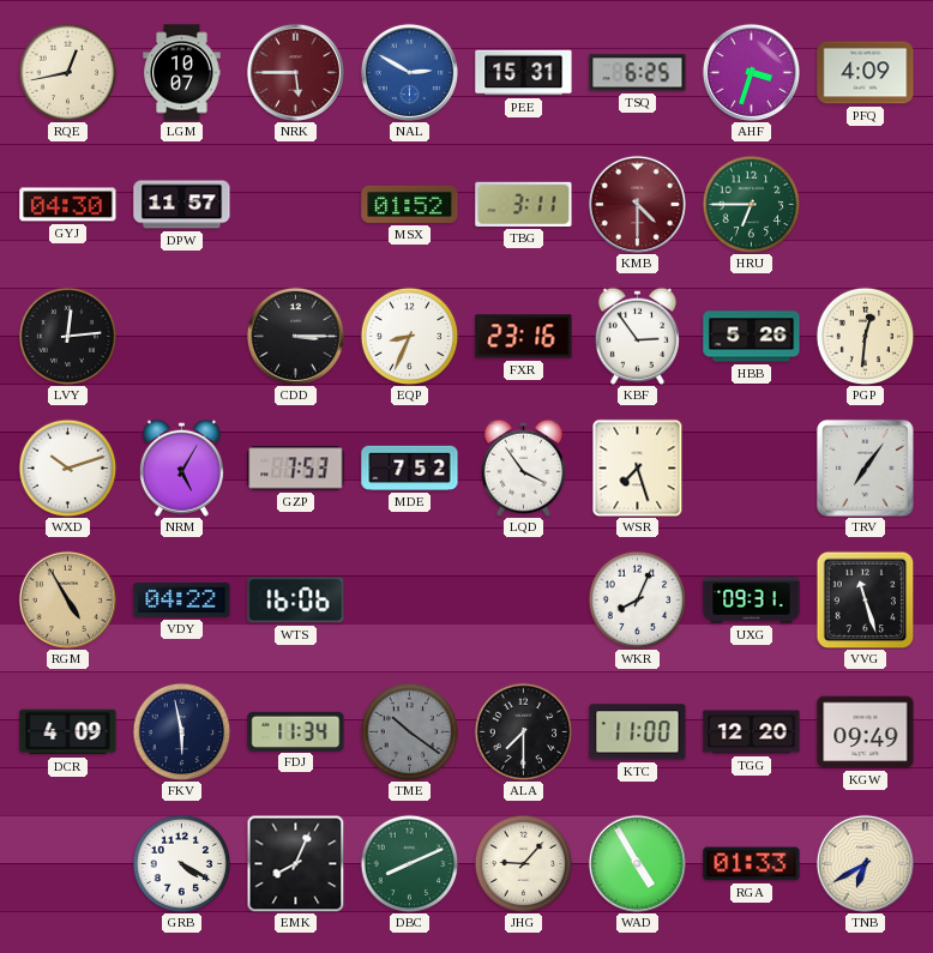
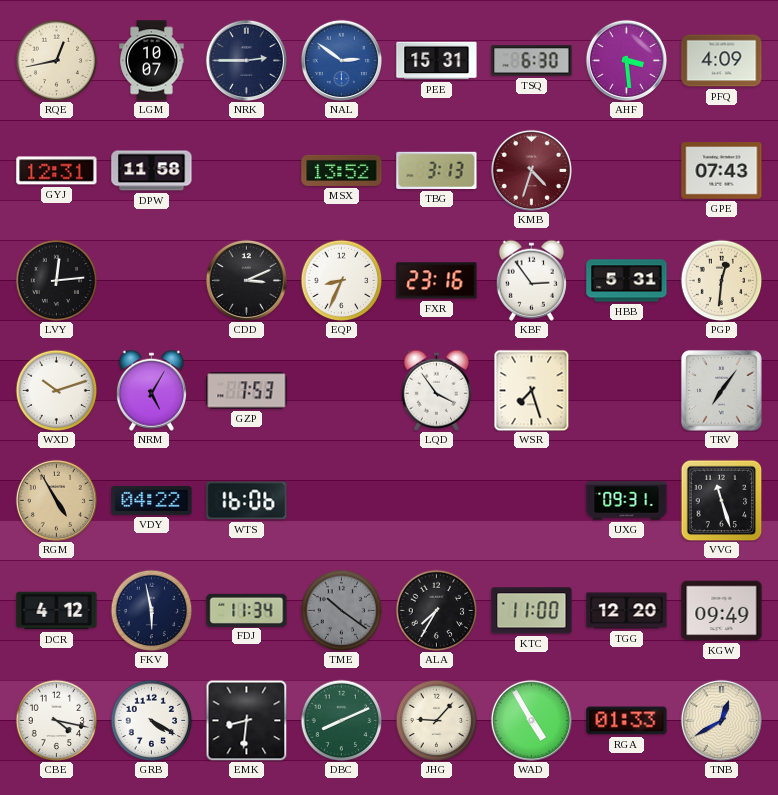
NRK: 5:45 -> 2:45
NRK dial: burgundy -> navy
NAL: 2:50 -> 2:51
TSQ: 6:25 -> 6:30
AHF: 3:33 -> 3:29
GYJ: 04:30 -> 12:31
DPW: 11:57 -> 11:58
MSX: 01:52 -> 13:52
TBG: 3:11 -> 3:13
KMB: 4:30 -> 4:33
HRU: 6:45 -> none
GPE: none -> 07:43
CDD: 3:15 -> 3:11
HBB: 5:26 -> 5:31
MDE: 7:52 -> none
WKR: 8:04 -> none
DCR: 4:09 -> 4:12
ALA: 7:30 -> 7:35
CBE: none -> 4:17
EMK: 8:04 -> 8:31
TNB: 6:40 -> 12:40
